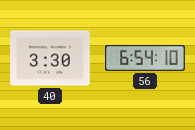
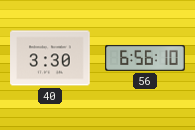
56: 6:54 -> 6:56
